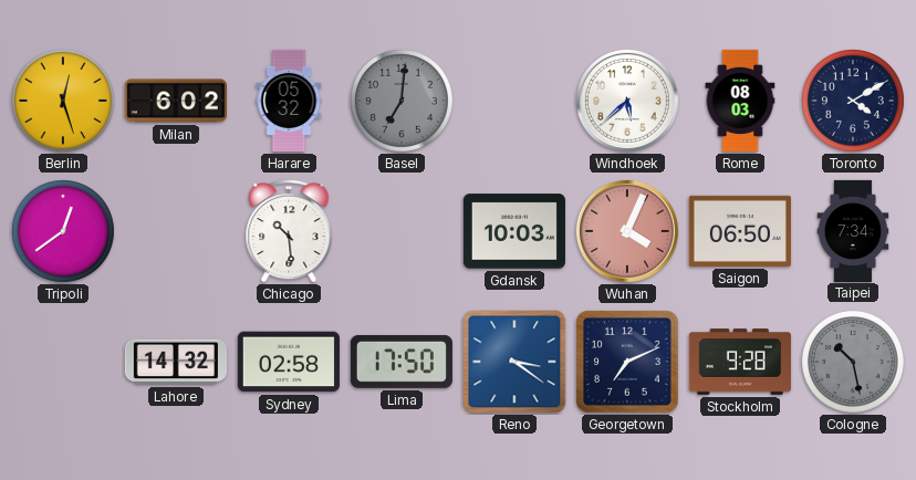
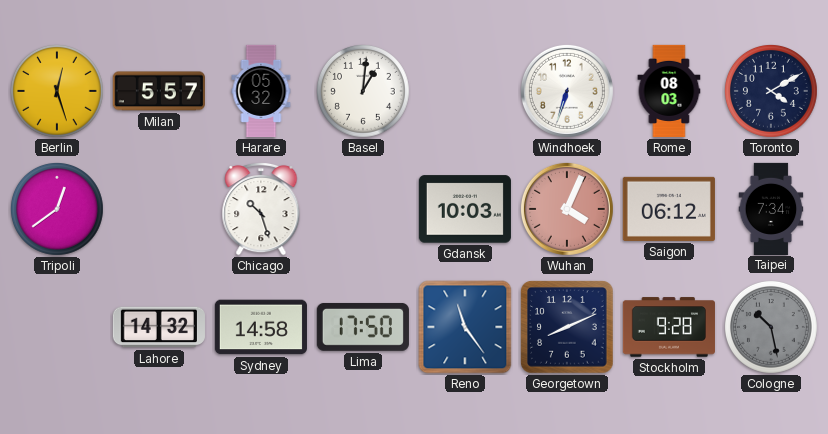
Milan: 6:02 -> 5:57
Basel: 7:01 -> 1:01
Basel dial: grey -> white
Windhoek: 5:38 -> 6:33
Chicago: 10:29 -> 10:27
Saigon: 06:50 -> 06:12
Sydney: 02:58 -> 14:58
Reno: 3:21 -> 11:24
Georgetown: 7:11 -> 8:11
